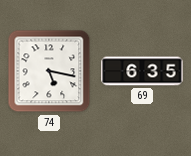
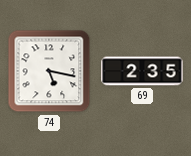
69: 6:35 -> 2:35
